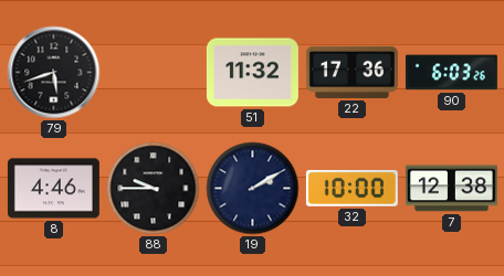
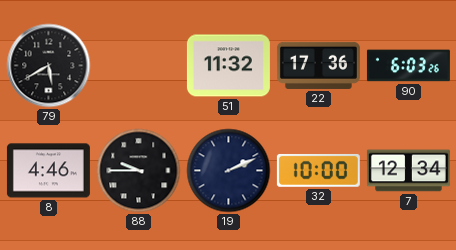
79: 5:42 -> 5:40
19: 2:10 -> 2:11
7: 12:38 -> 12:34
